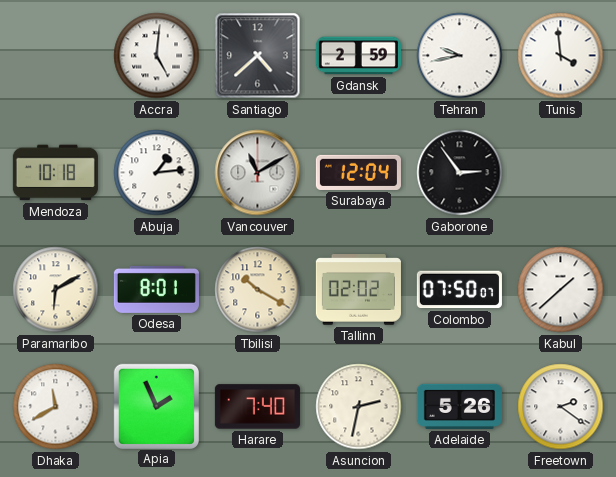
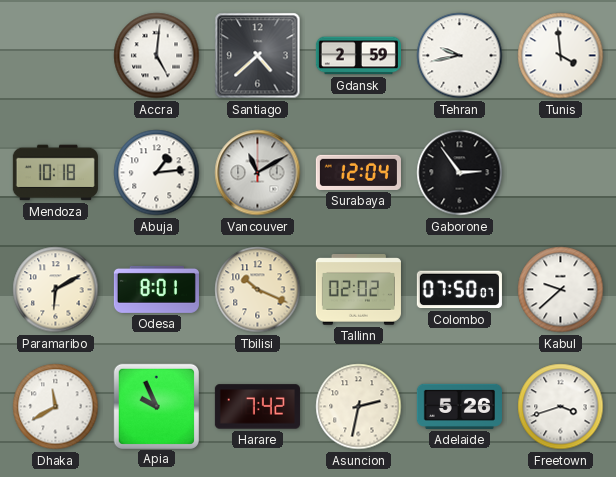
Tbilisi: 10:20 -> 10:19
Kabul: 1:38 -> 9:38
Apia: 1:56 -> 9:56
Harare: 7:40 -> 7:42
Freetown: 2:21 -> 3:42
